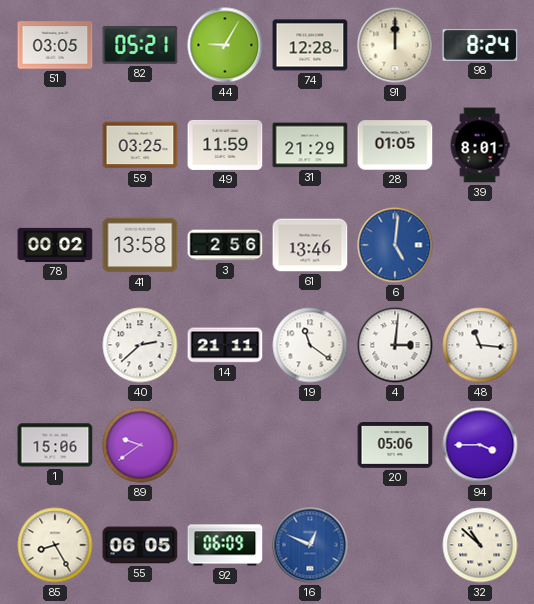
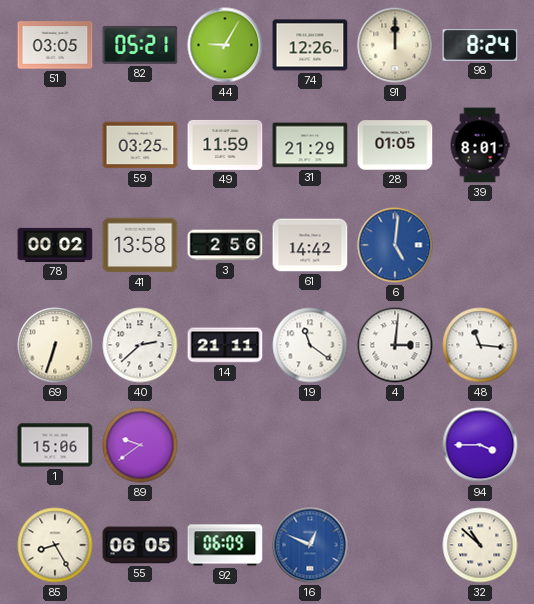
74: 12:28 -> 12:26
61: 13:46 -> 14:42
69: none -> 6:33
20: 05:06 -> none
